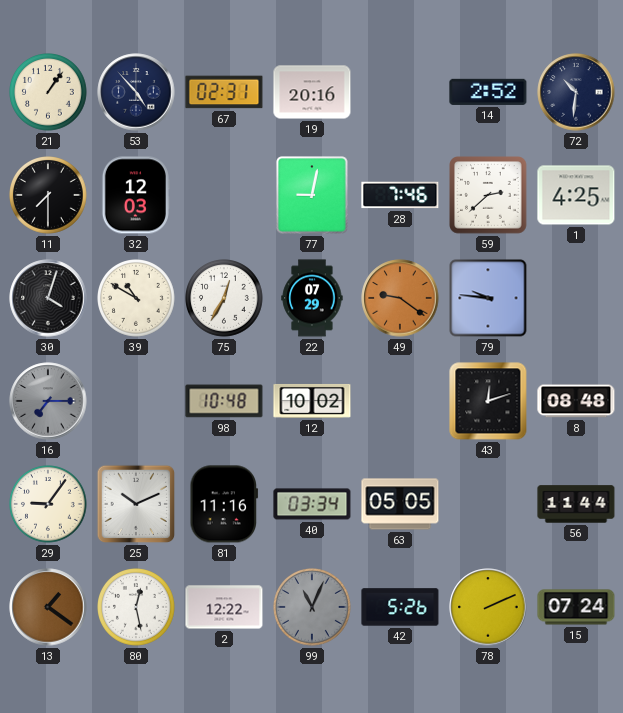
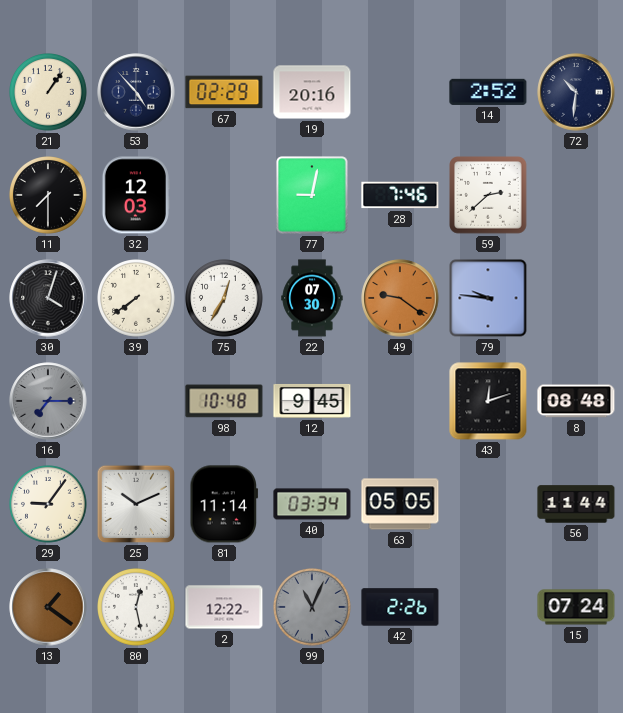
67: 02:31 -> 02:29
1: 4:25 -> none
39: 10:50 -> 7:39
22: 07:29 -> 07:30
12: 10:02 -> 9:45
81: 11:16 -> 11:14
42: 5:26 -> 2:26
78: 2:11 -> none
